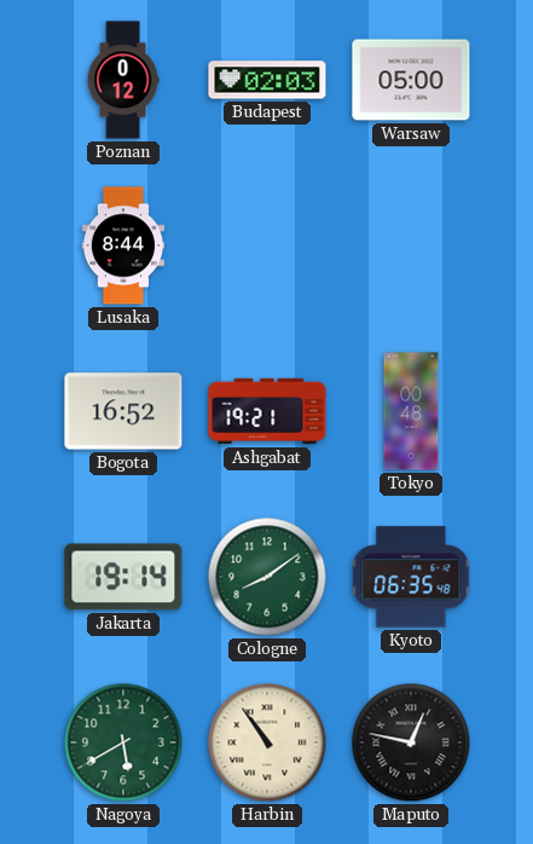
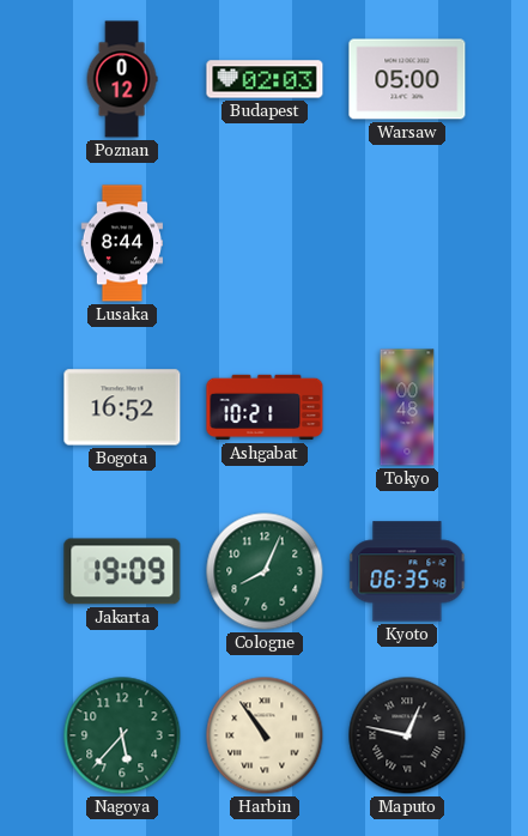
Ashgabat: 19:21 -> 10:21
Jakarta: 19:14 -> 19:09
Cologne: 8:09 -> 8:04
Nagoya: 5:40 -> 5:37
